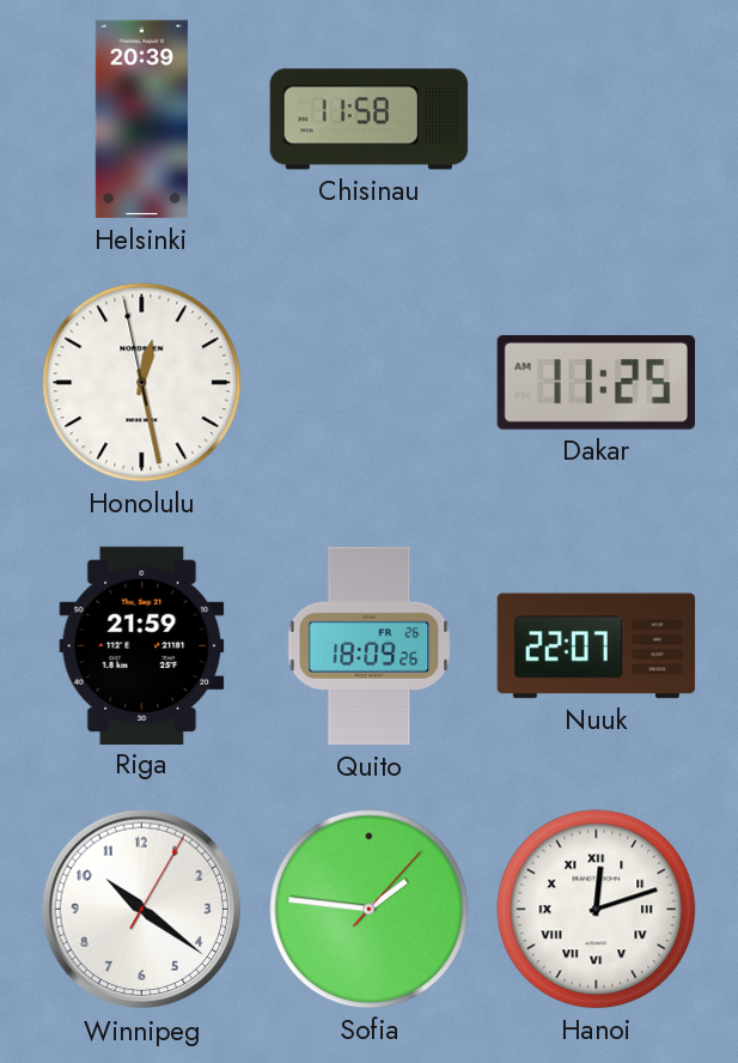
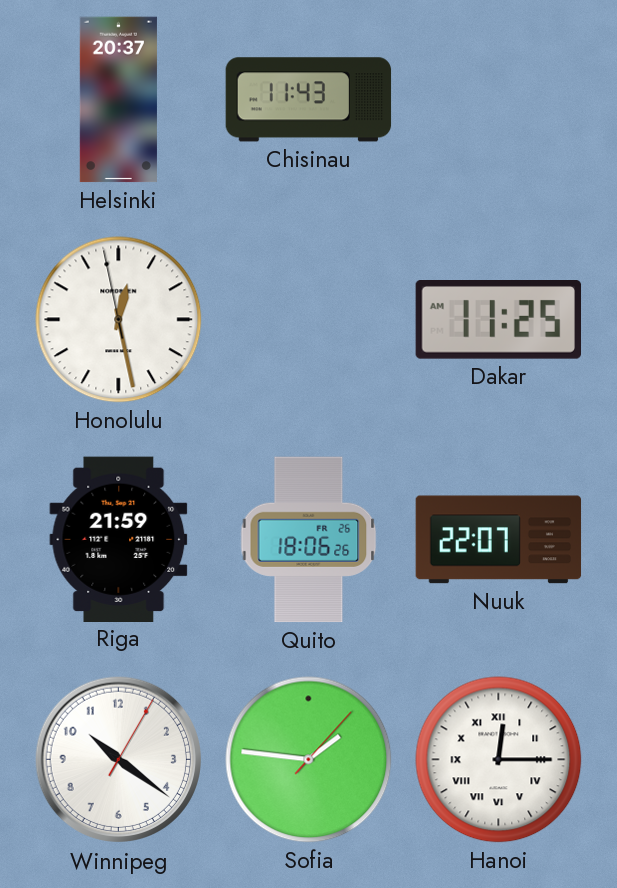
Helsinki: 20:39 -> 20:37
Chisinau: 11:58 -> 11:43
Quito: 18:09 -> 18:06
Hanoi: 12:12 -> 12:15
